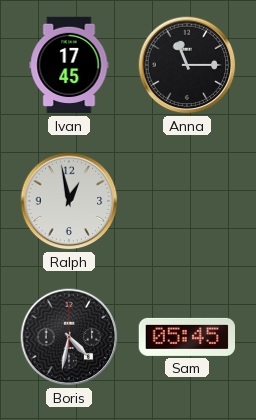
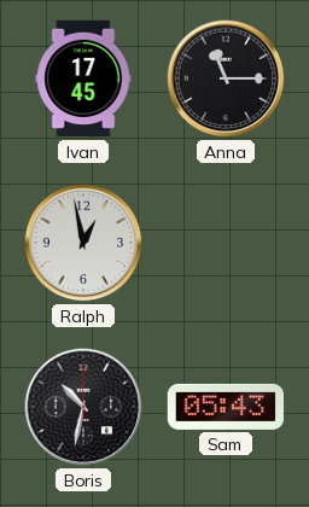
Boris: 4:32 -> 10:32
Sam: 05:45 -> 05:43
